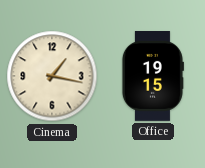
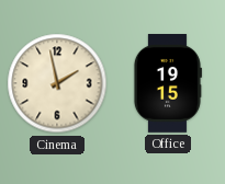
Cinema: 1:17 -> 1:58
